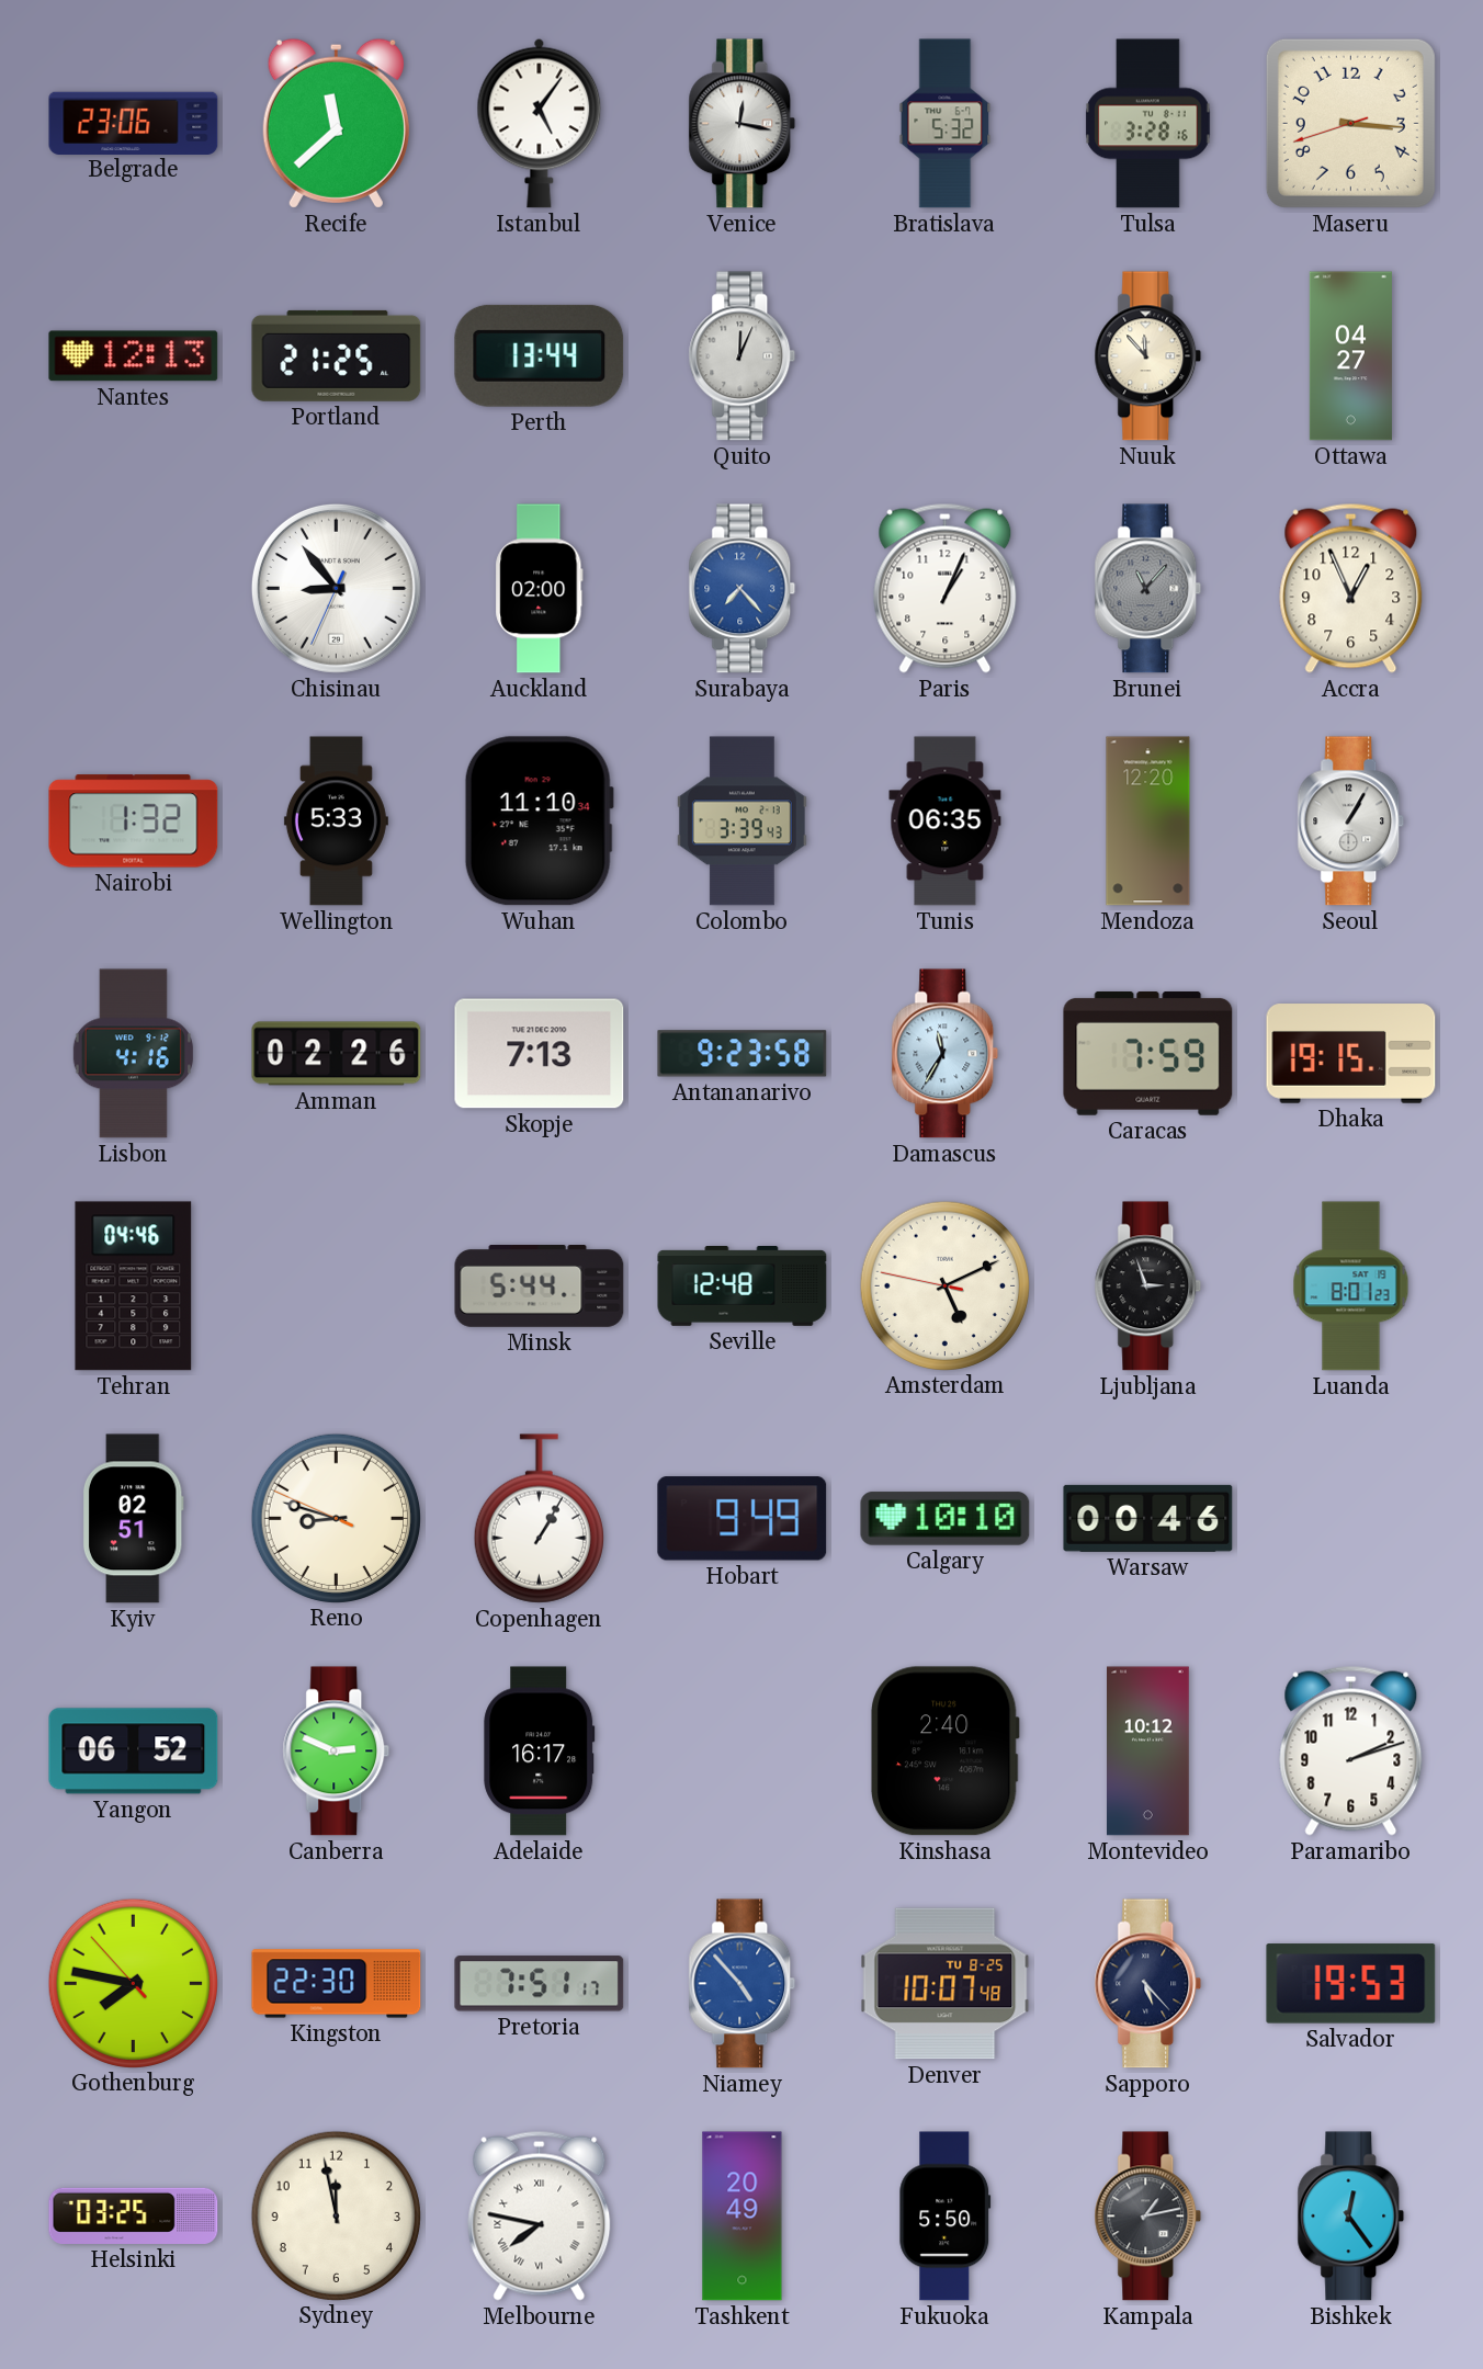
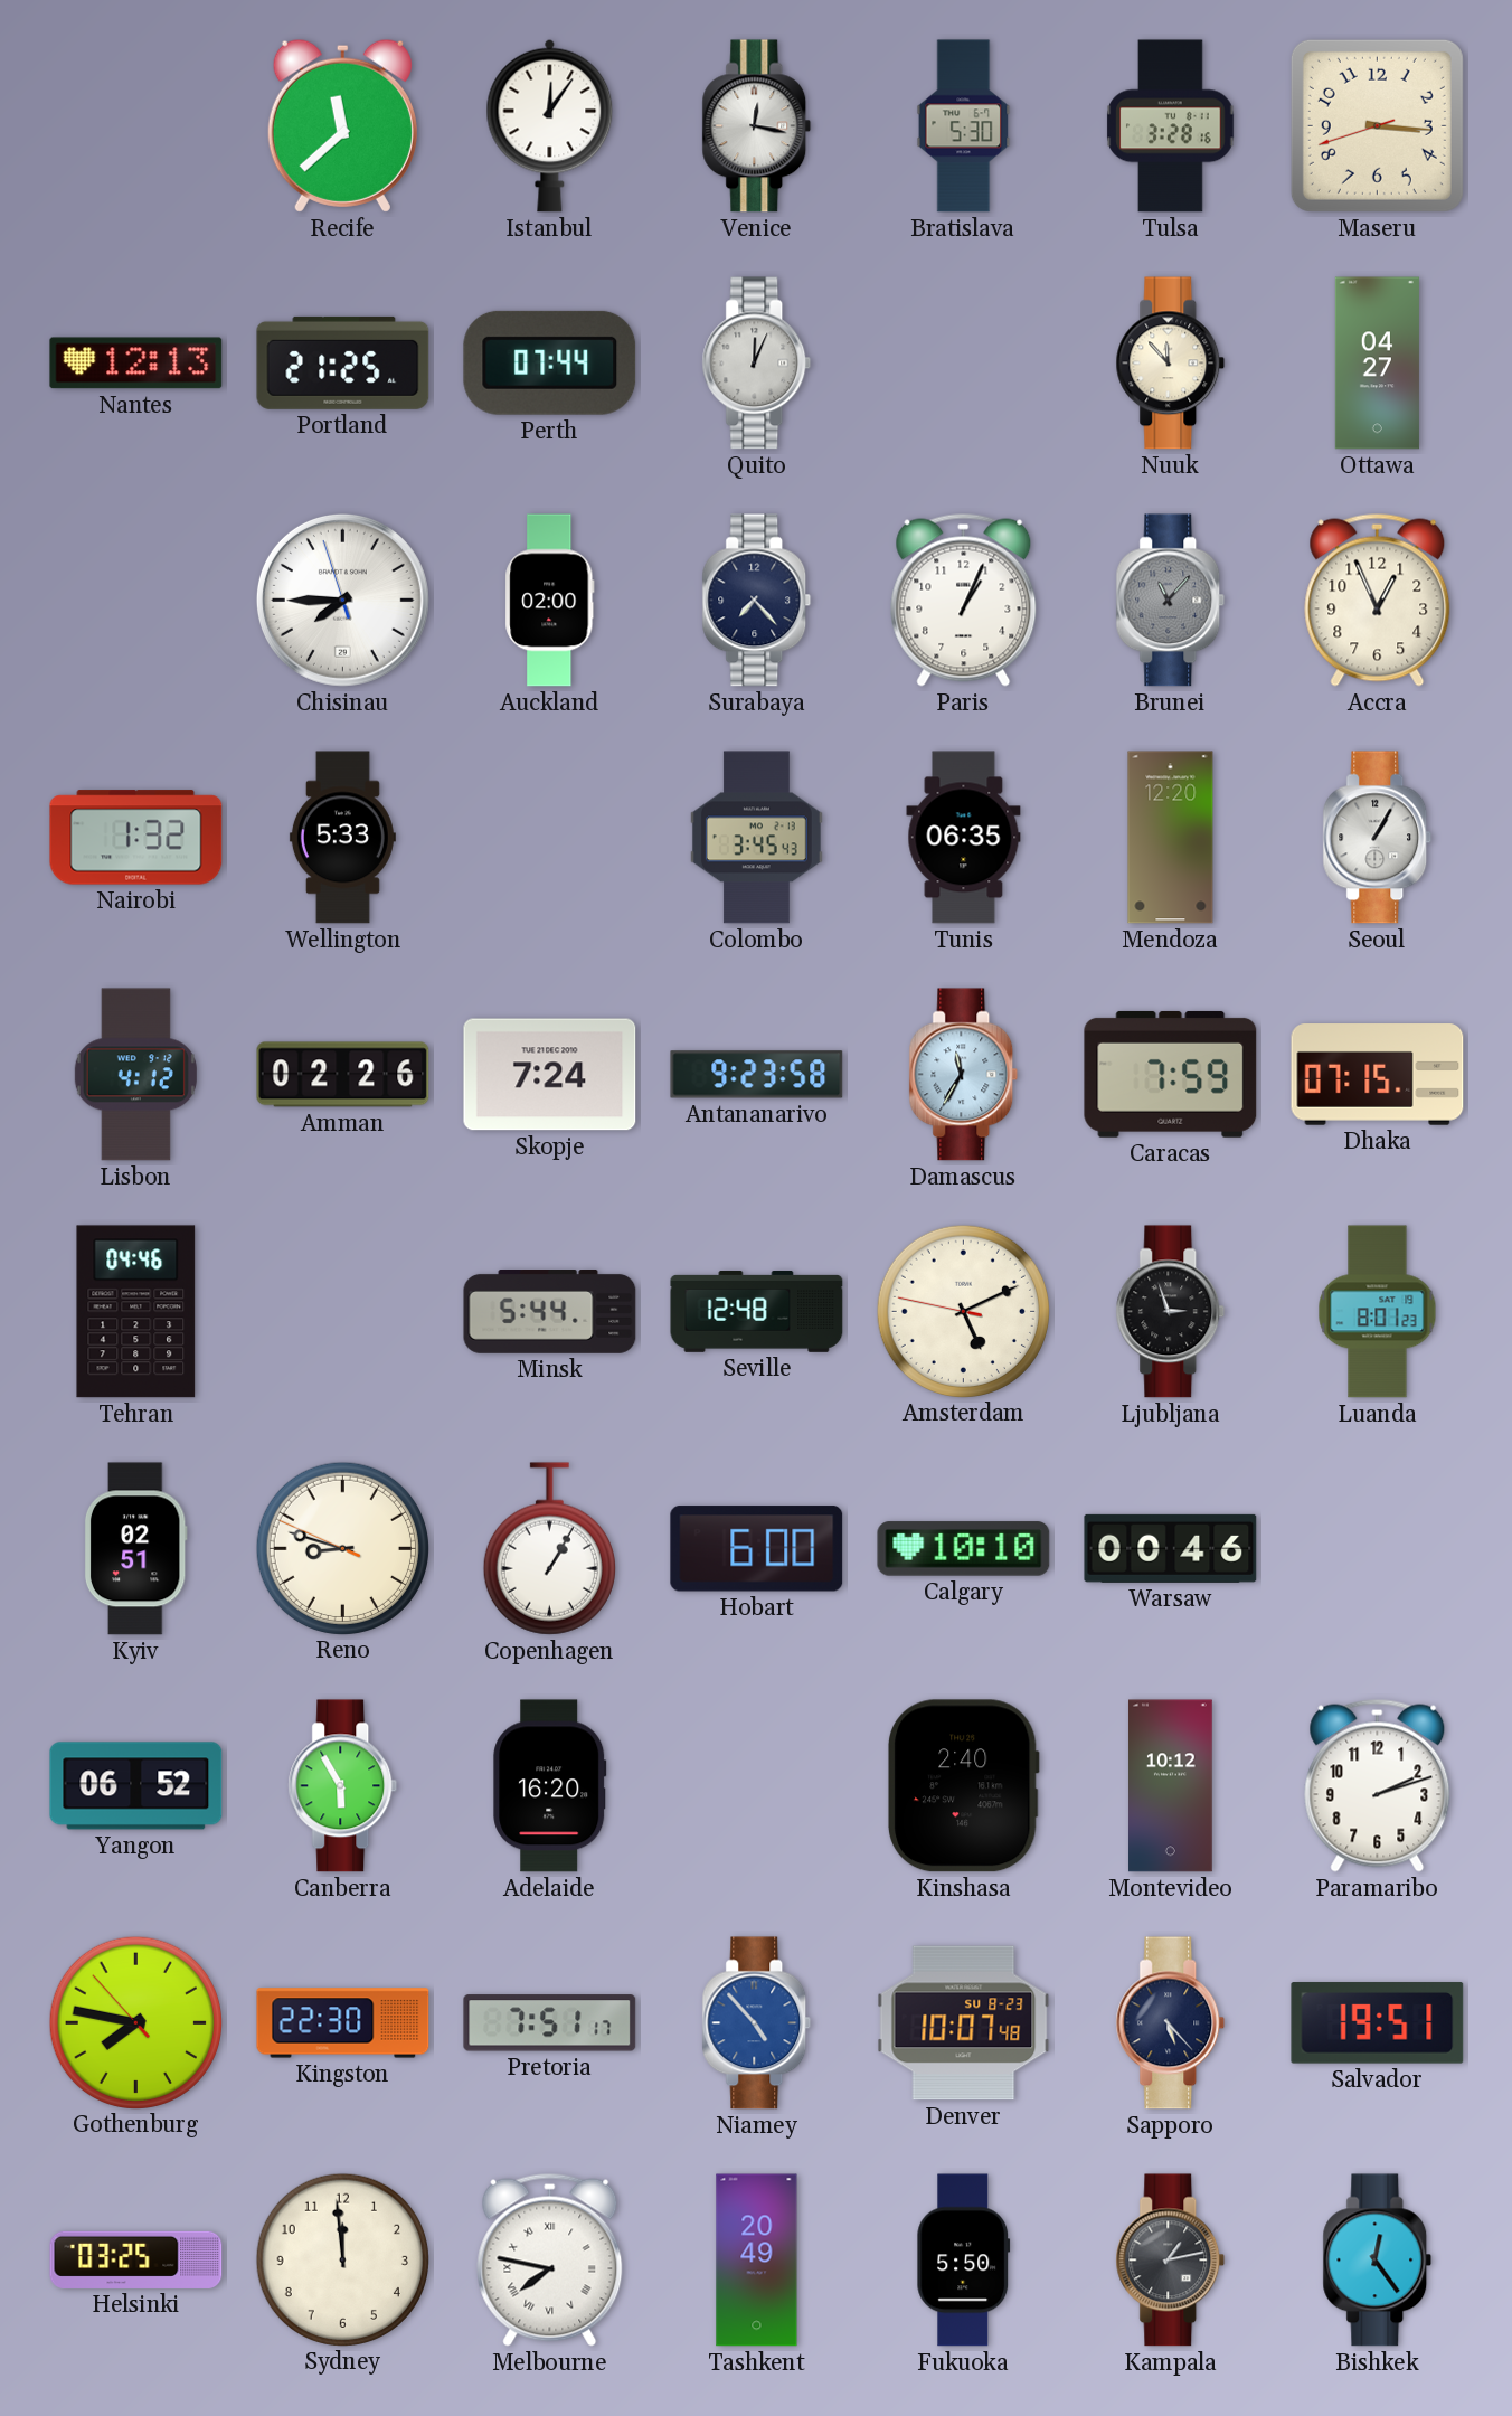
Belgrade: 23:06 -> none
Istanbul: 5:06 -> 12:06
Bratislava: 5:32 -> 5:30
Perth: 13:44 -> 07:44
Chisinau: 8:53 -> 7:44
Surabaya dial: blue -> navy
Wuhan: 11:10 -> none
Colombo: 3:39 -> 3:45
Lisbon: 4:16 -> 4:12
Skopje: 7:13 -> 7:24
Dhaka: 19:15 -> 07:15
Hobart: 9:49 -> 6:00
Canberra: 2:49 -> 5:55
Adelaide: 16:17 -> 16:20
Denver date: TU 8-25 -> SU 8-23
Salvador: 19:53 -> 19:51
Sydney: 11:58 -> 11:59
